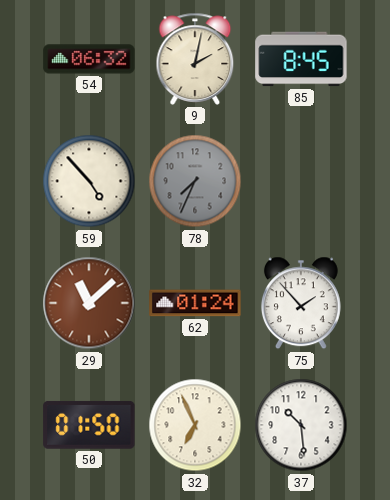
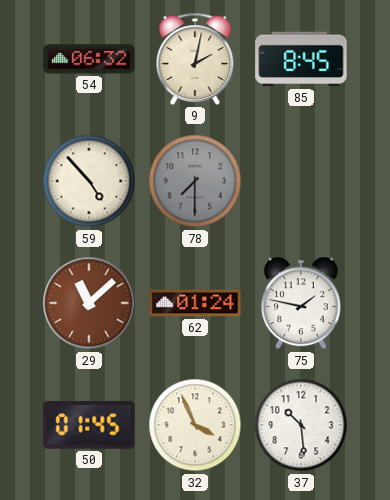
78: 7:34 -> 7:30
75: 1:53 -> 1:47
50: 01:50 -> 01:45
32: 6:56 -> 3:56
